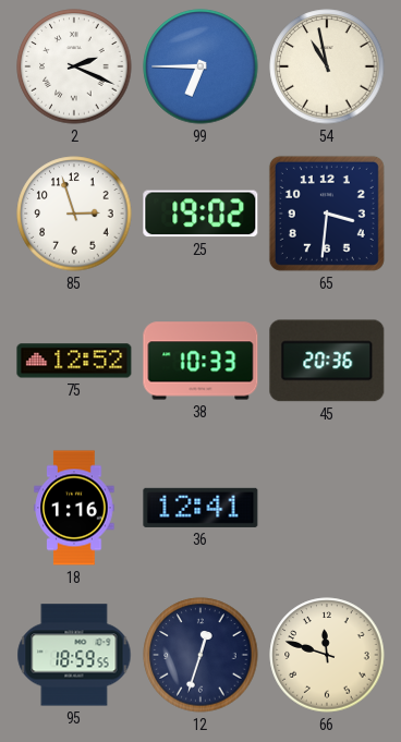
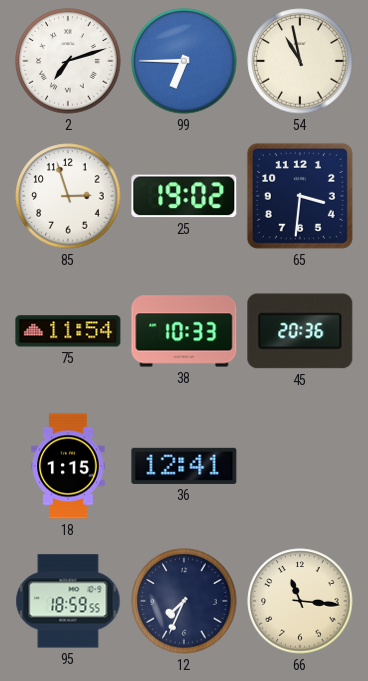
2: 2:19 -> 7:12
75: 12:52 -> 11:54
18: 1:16 -> 1:15
12: 12:33 -> 7:34
66: 11:48 -> 11:16
